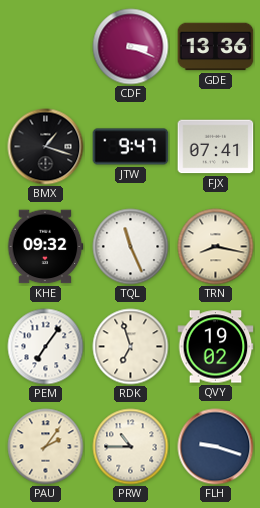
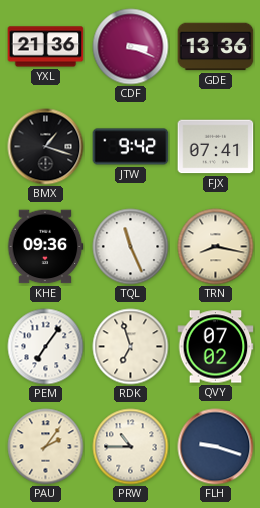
YXL: none -> 21:36
JTW: 9:47 -> 9:42
KHE: 09:32 -> 09:36
QVY: 19:02 -> 07:02
